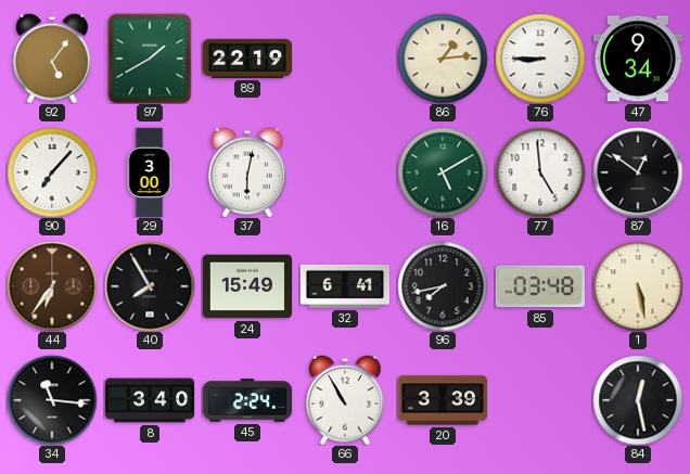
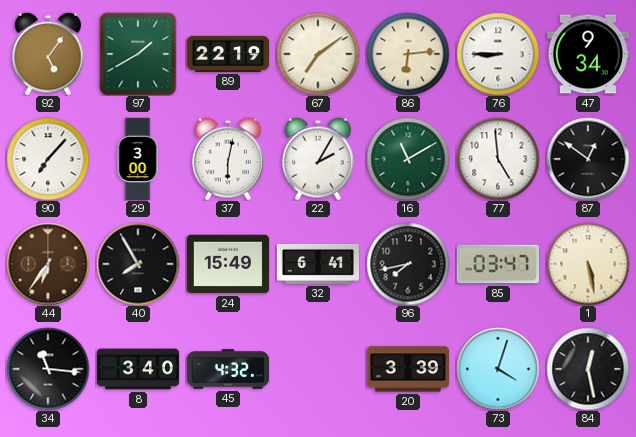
67: none -> 7:09
86: 1:14 -> 6:14
22: none -> 2:05
16: 5:10 -> 11:10
85: 03:48 -> 03:47
45: 2:24 -> 4:32
66: 10:55 -> none
73: none -> 4:03
